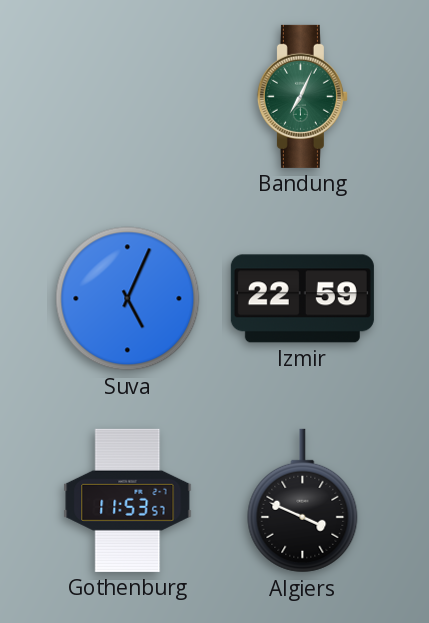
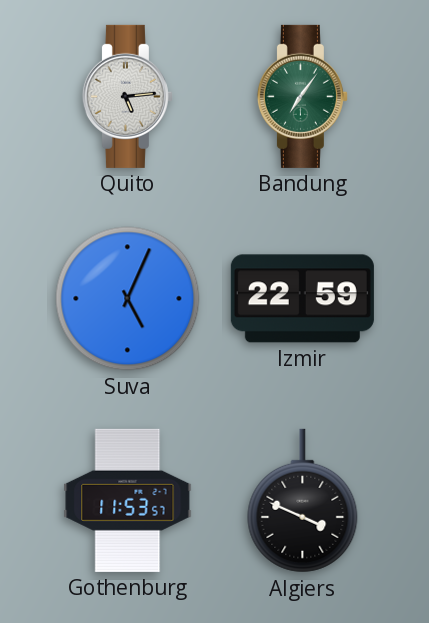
Quito: none -> 5:14
Bandung: 7:04 -> 7:06
